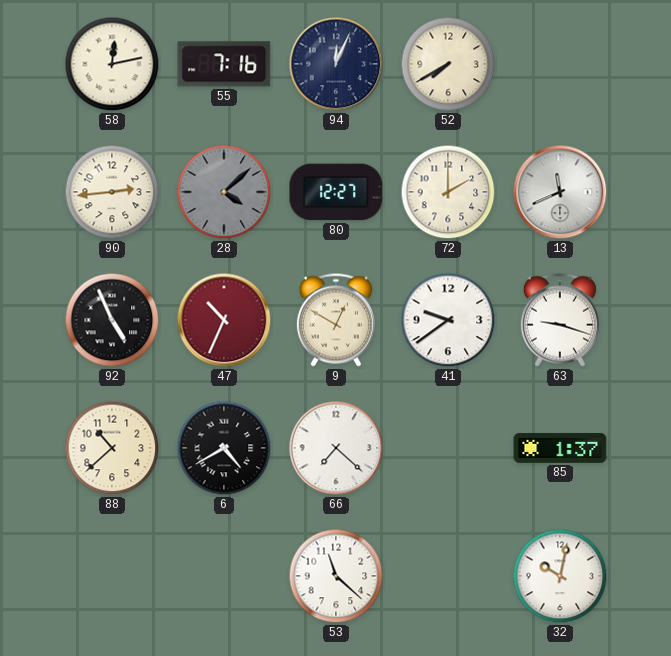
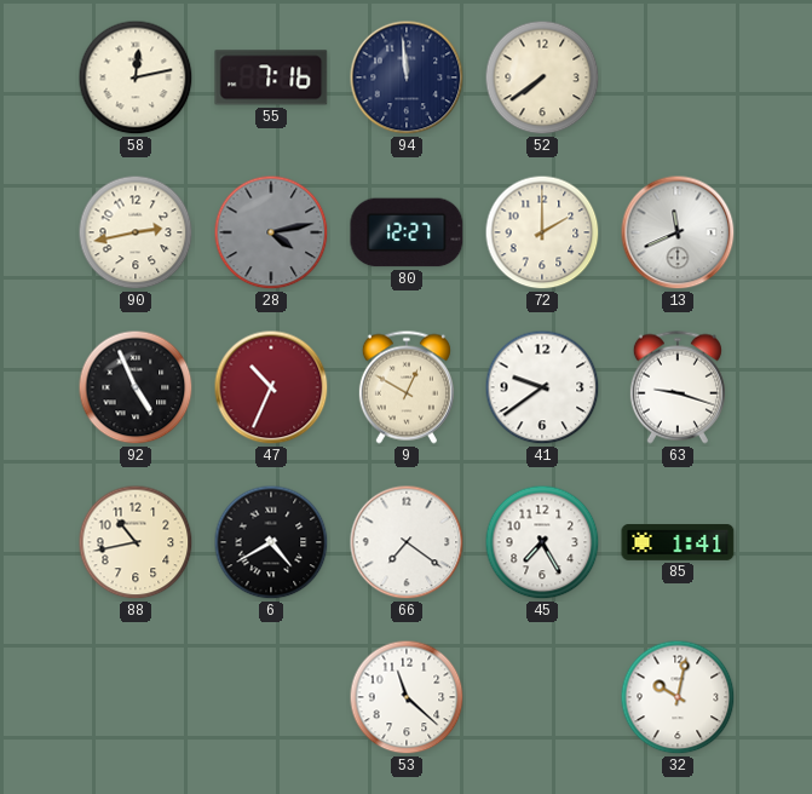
94: 12:04 -> 11:59
52: 7:40 -> 7:39
90: 2:44 -> 2:43
28: 4:08 -> 4:13
88: 10:38 -> 10:43
66: 7:22 -> 7:21
45: none -> 7:25
85: 1:37 -> 1:41
